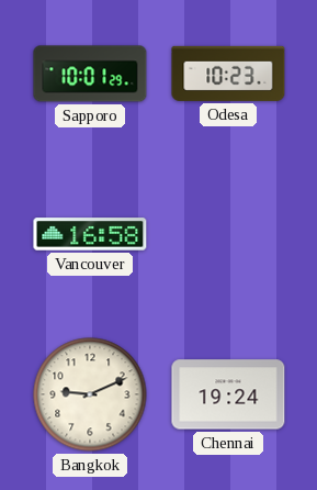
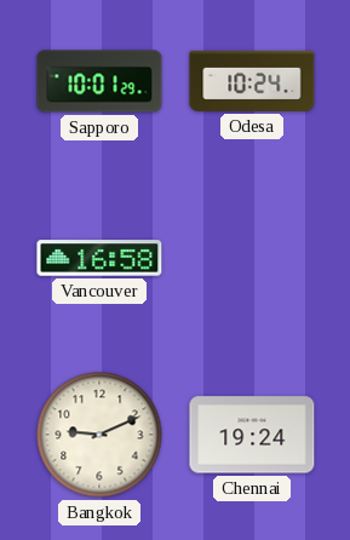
Odesa: 10:23 -> 10:24
